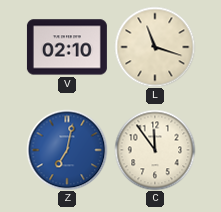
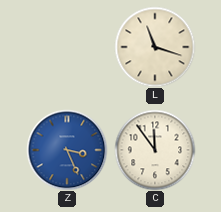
V: 02:10 -> none
Z: 7:02 -> 3:26
